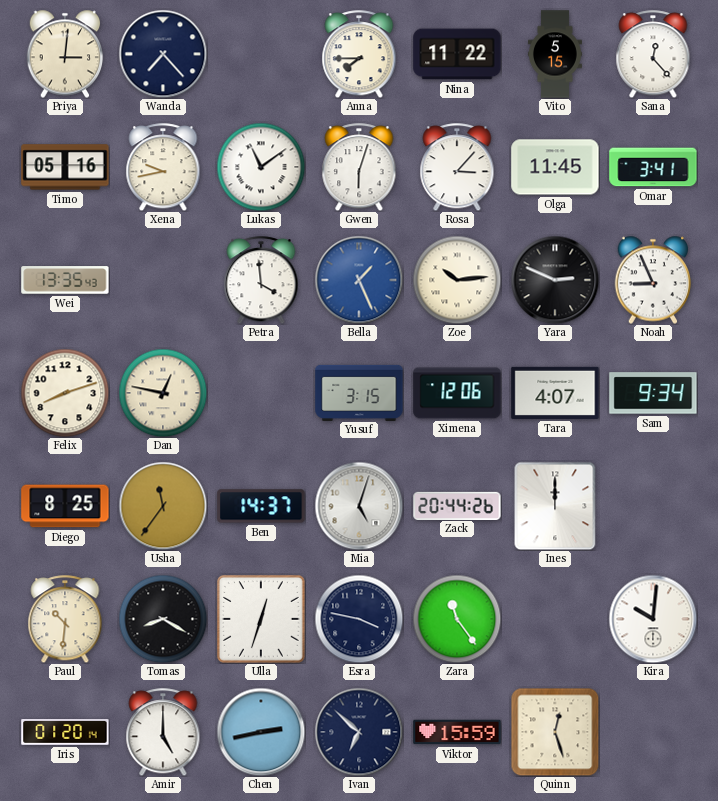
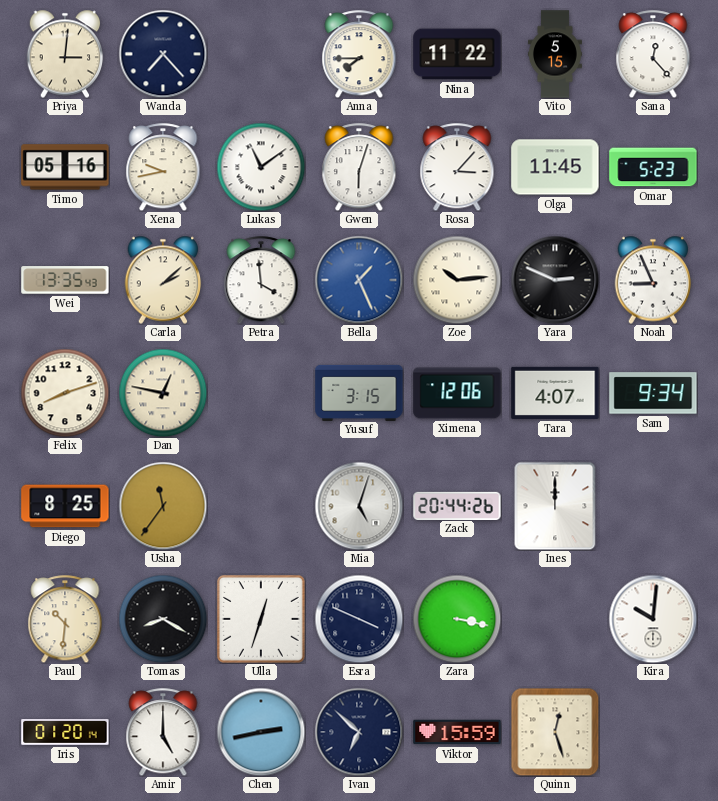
Omar: 3:41 -> 5:23
Carla: none -> 2:08
Ben: 14:37 -> none
Esra: 3:47 -> 3:49
Zara: 11:24 -> 3:17
